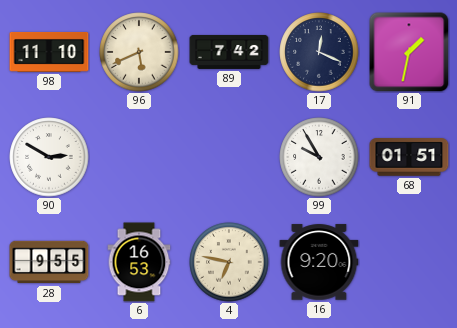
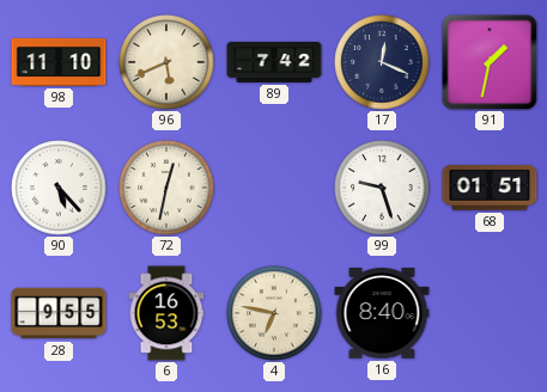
90: 2:50 -> 5:23
72: none -> 12:32
99: 9:55 -> 9:27
16: 9:20 -> 8:40
